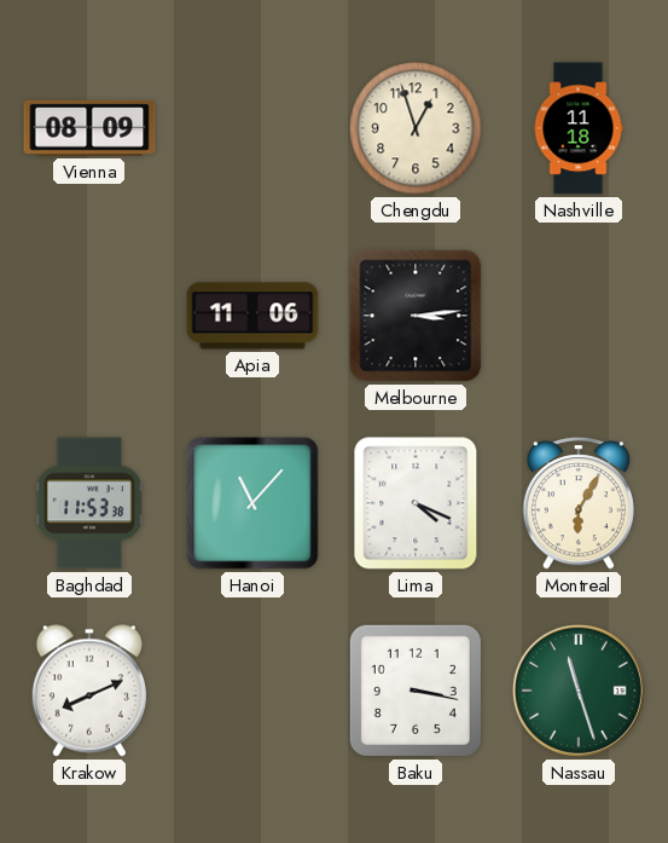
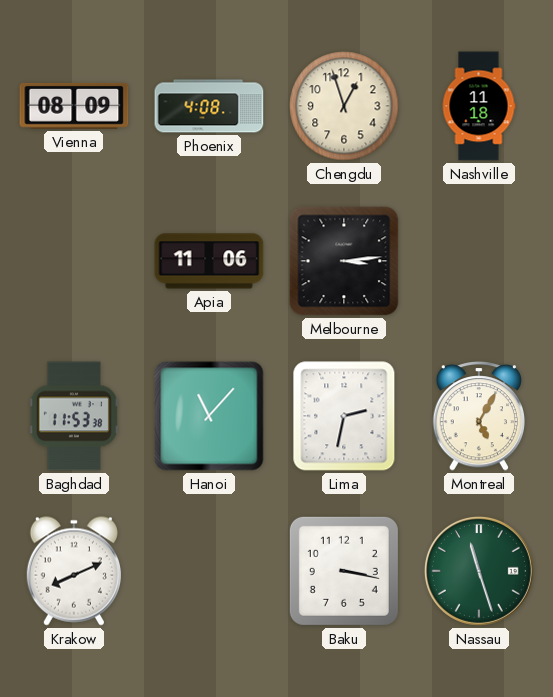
Phoenix: none -> 4:08
Lima: 4:19 -> 2:32
Montreal: 6:05 -> 5:05
